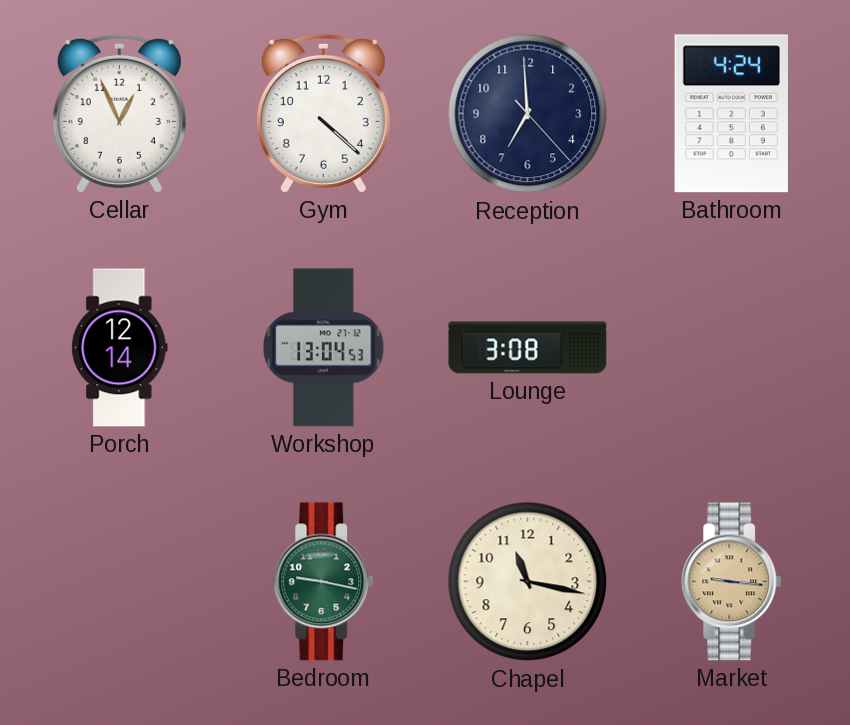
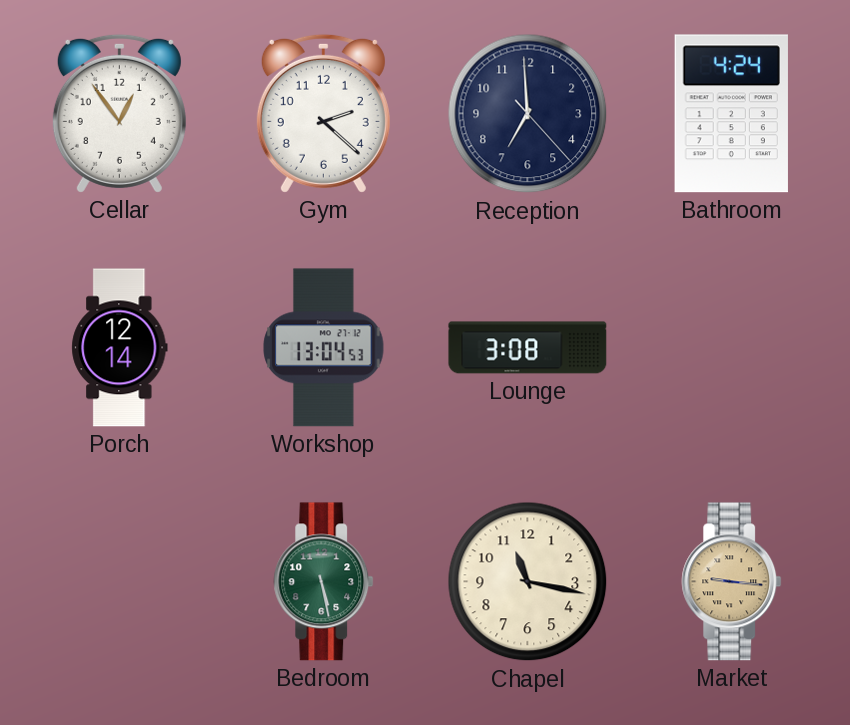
Cellar: 12:56 -> 12:54
Gym: 4:22 -> 2:22
Bedroom: 9:17 -> 5:28
